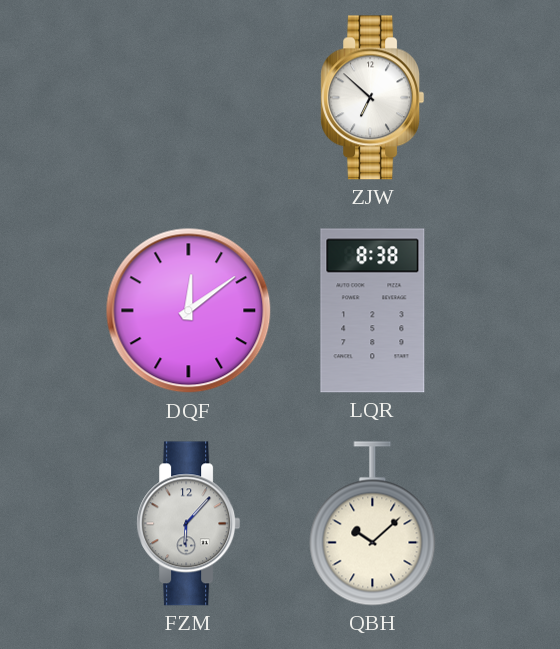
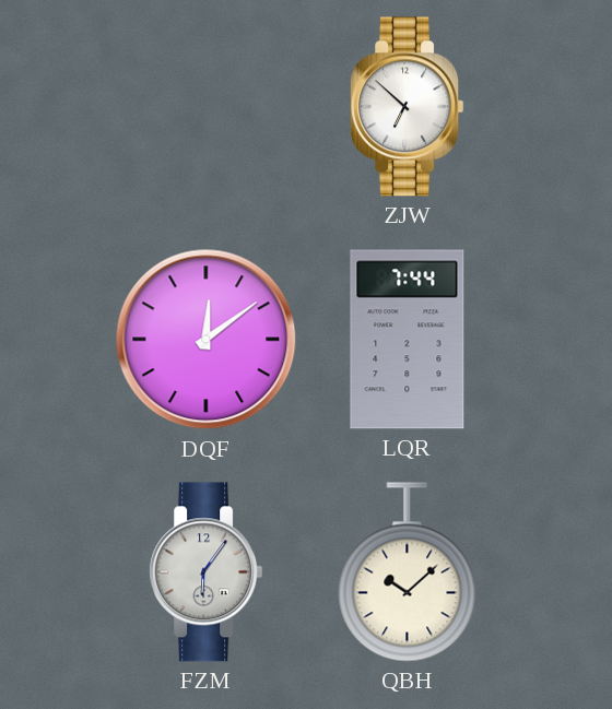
LQR: 8:38 -> 7:44
FZM: 6:07 -> 6:06
